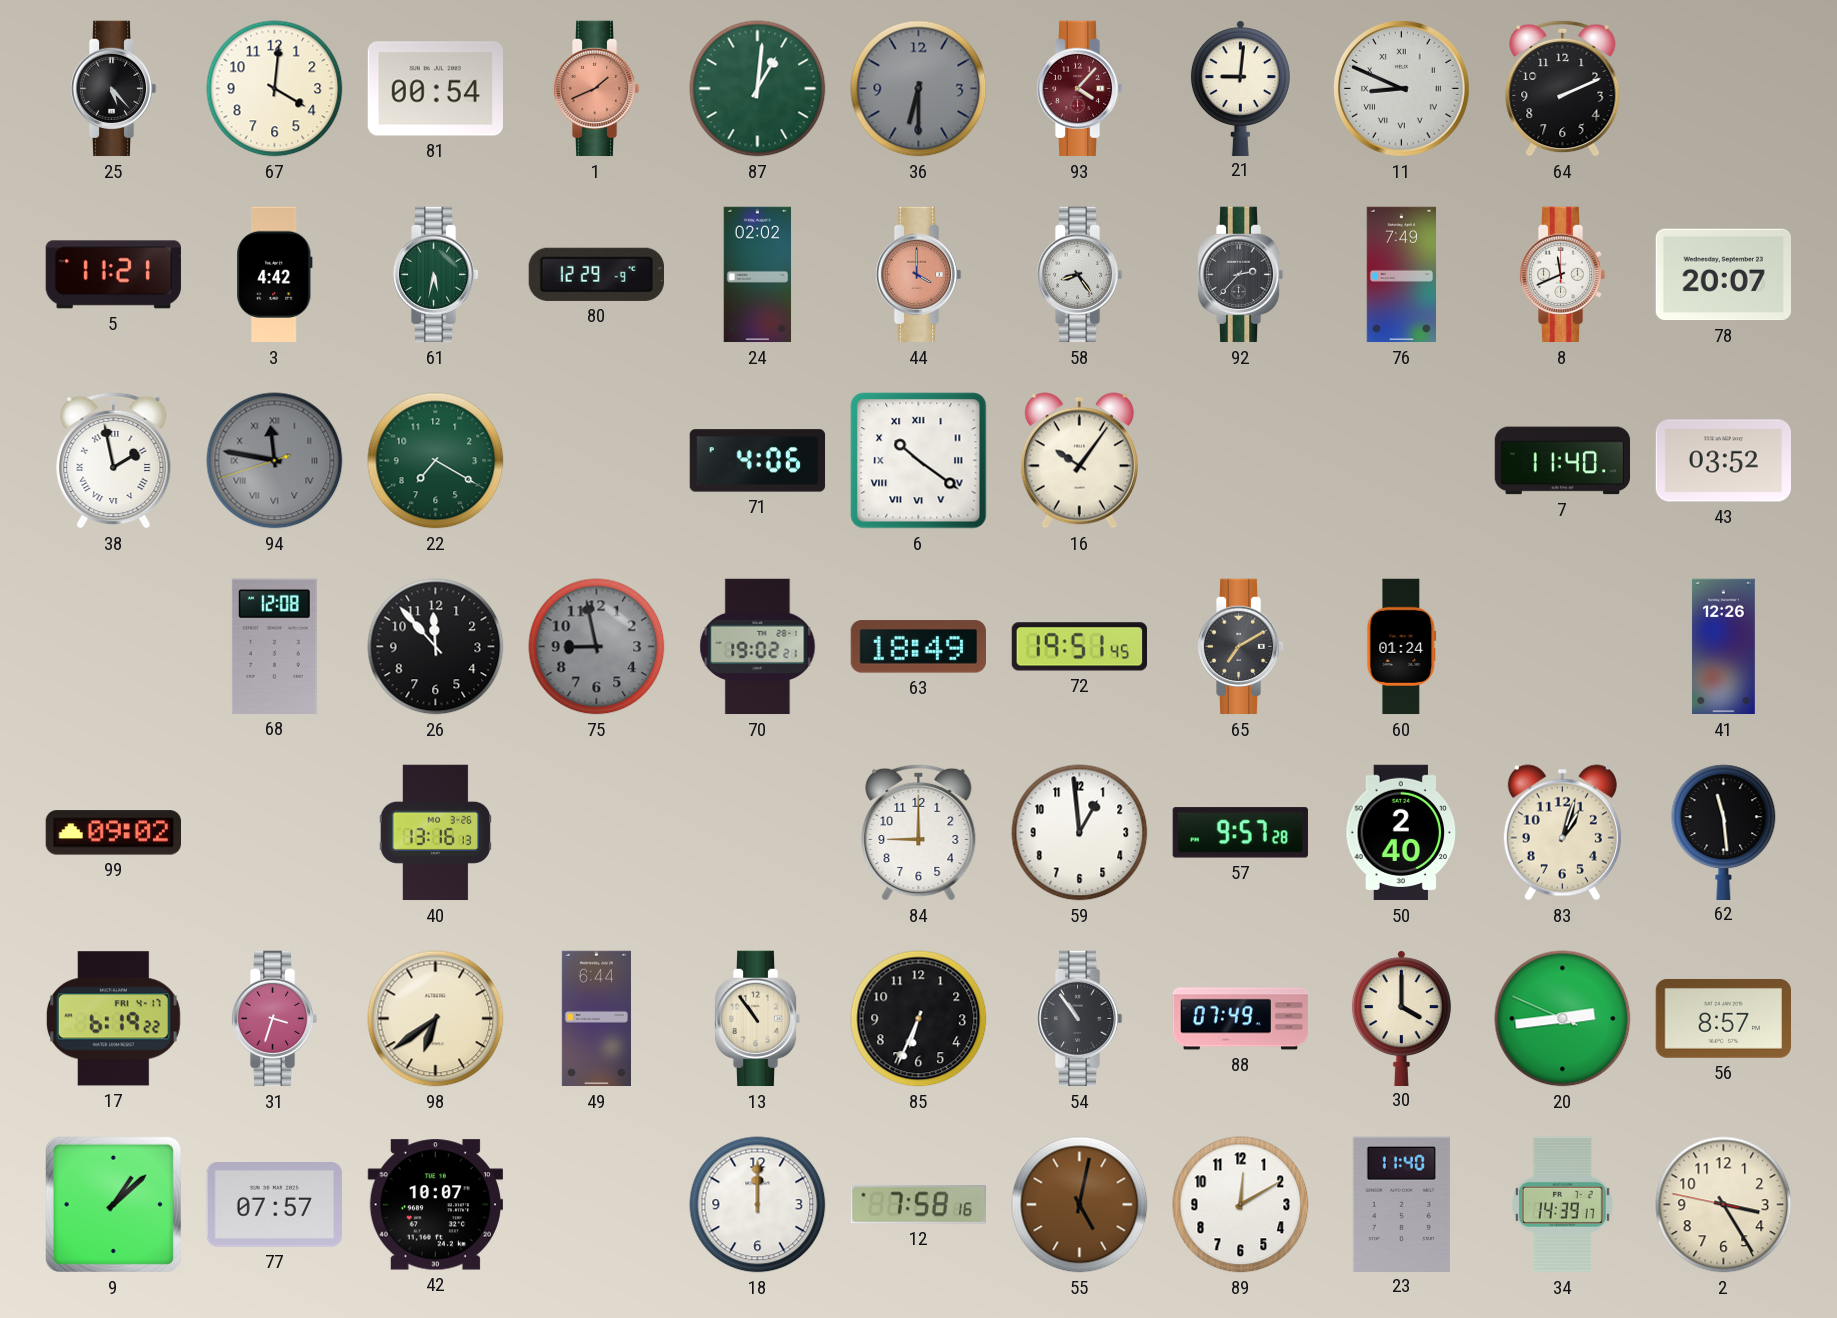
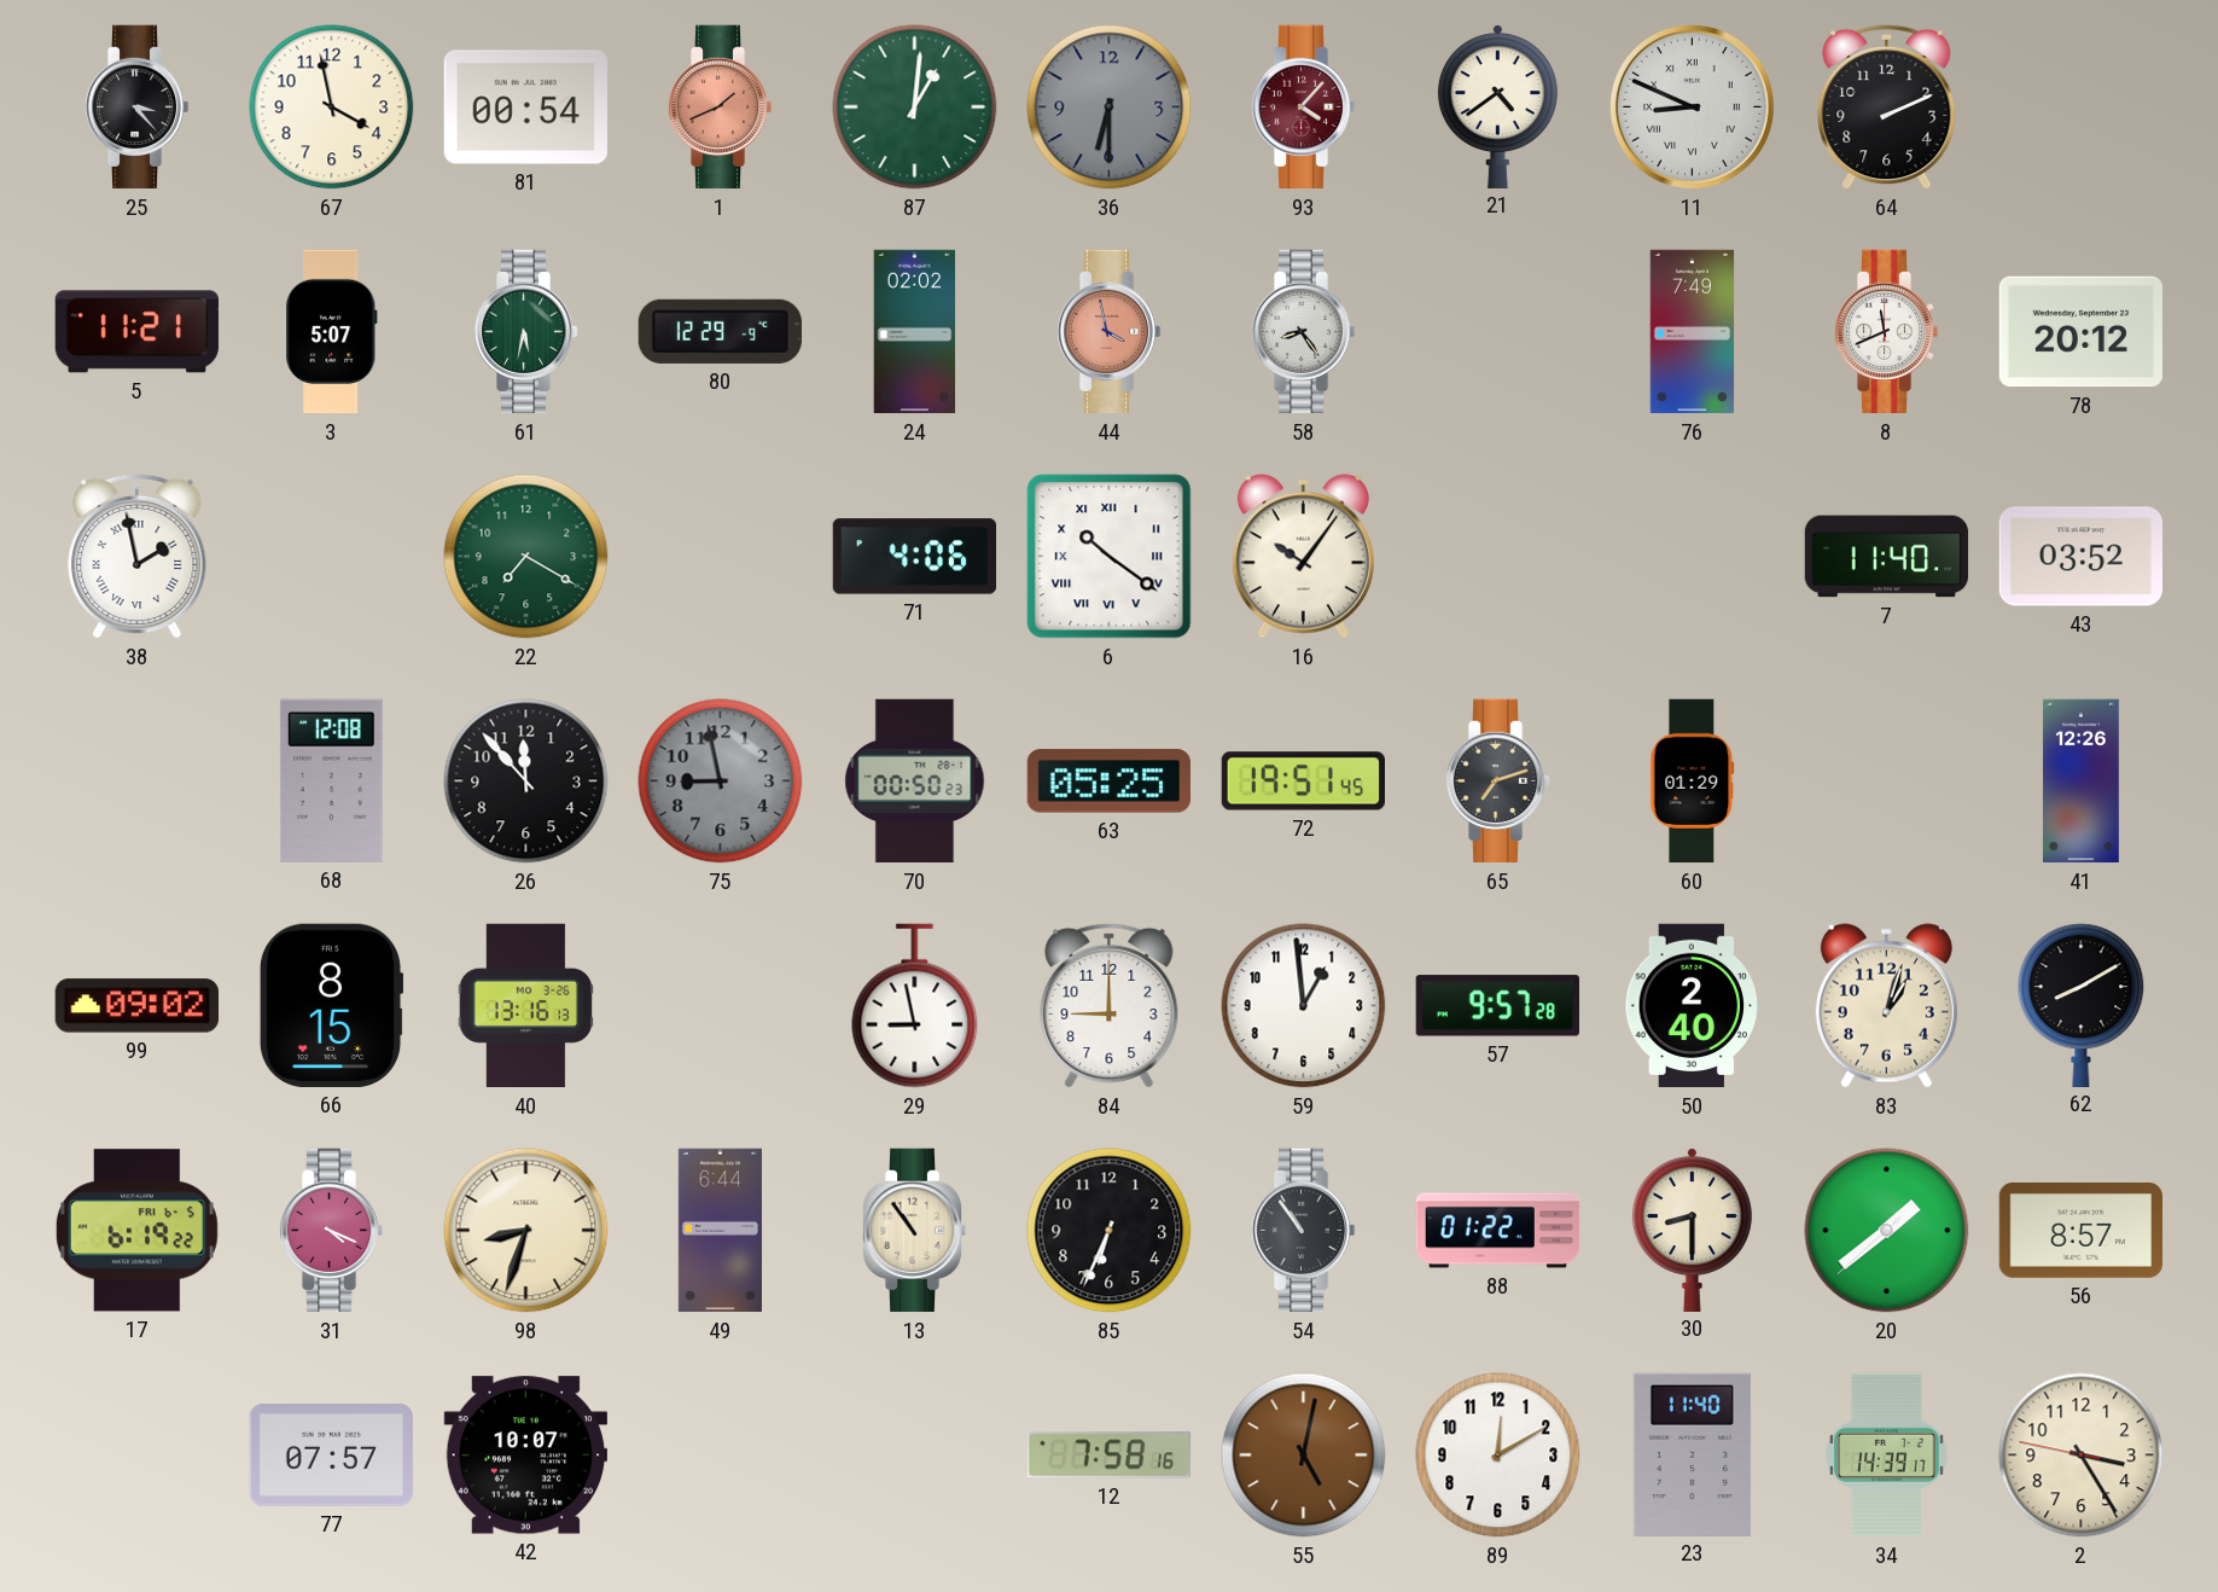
25: 5:23 -> 3:23
67: 4:01 -> 3:58
21: 9:01 -> 4:39
3: 4:42 -> 5:07
44: 4:00 -> 3:58
92: 2:37 -> none
78: 20:07 -> 20:12
94: 11:46 -> none
70: 19:02 -> 00:50
63: 18:49 -> 05:25
65: 7:10 -> 7:12
60: 01:24 -> 01:29
66: none -> 8:15
29: none -> 8:58
62: 11:29 -> 8:10
17 date: FRI 4-17 -> FRI 6-5
31: 3:33 -> 4:19
98: 6:39 -> 8:33
88: 07:49 -> 01:22
30: 4:00 -> 8:30
20: 2:43 -> 1:38
9: 1:08 -> none
18: 12:00 -> none
